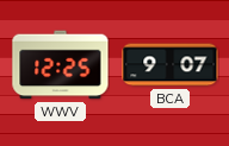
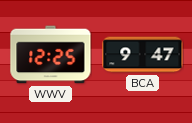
BCA: 9:07 -> 9:47
